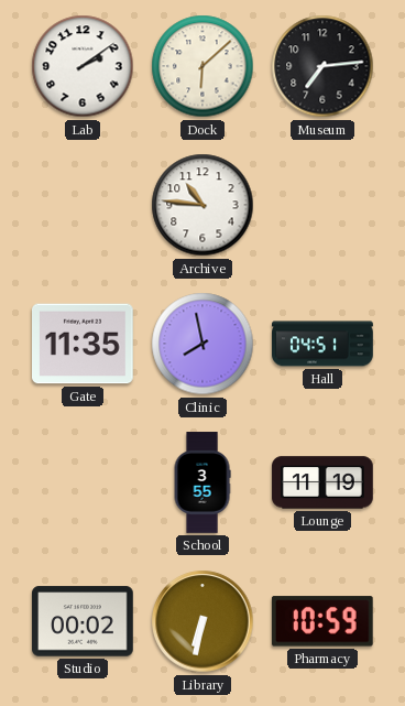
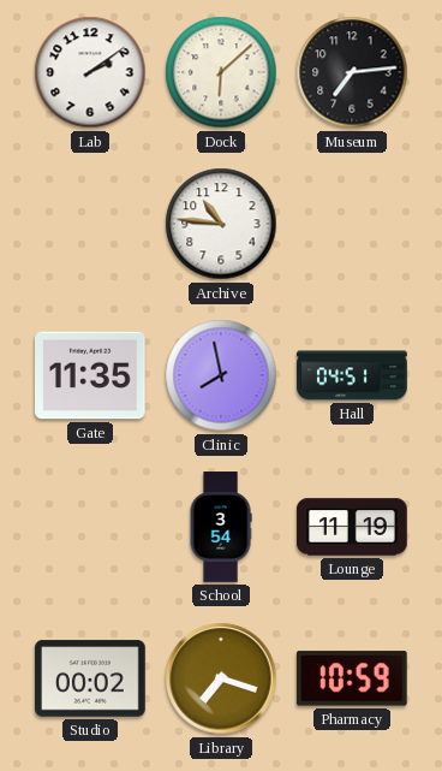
School: 3:55 -> 3:54
Library: 6:32 -> 7:18
